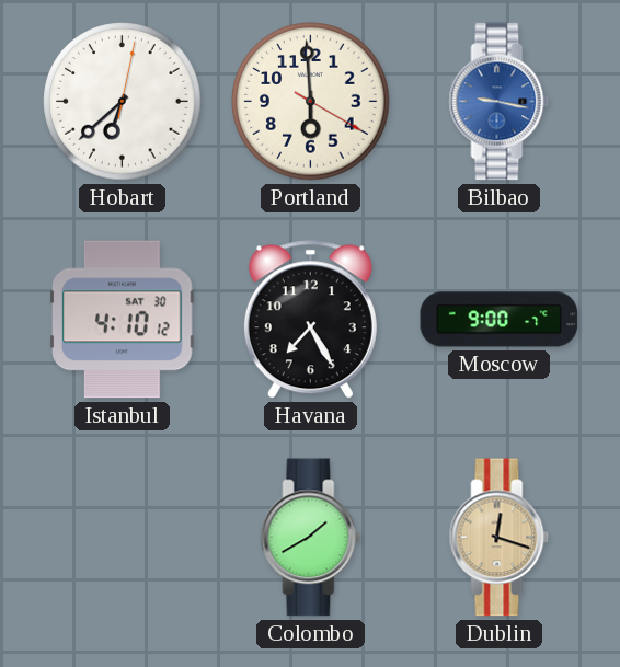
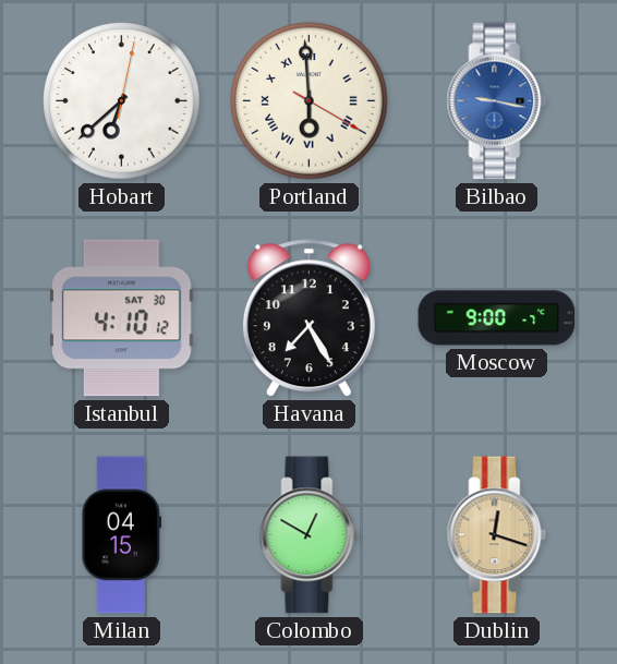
Portland numerals: Arabic -> Roman
Milan: none -> 04:15
Colombo: 1:40 -> 12:50
